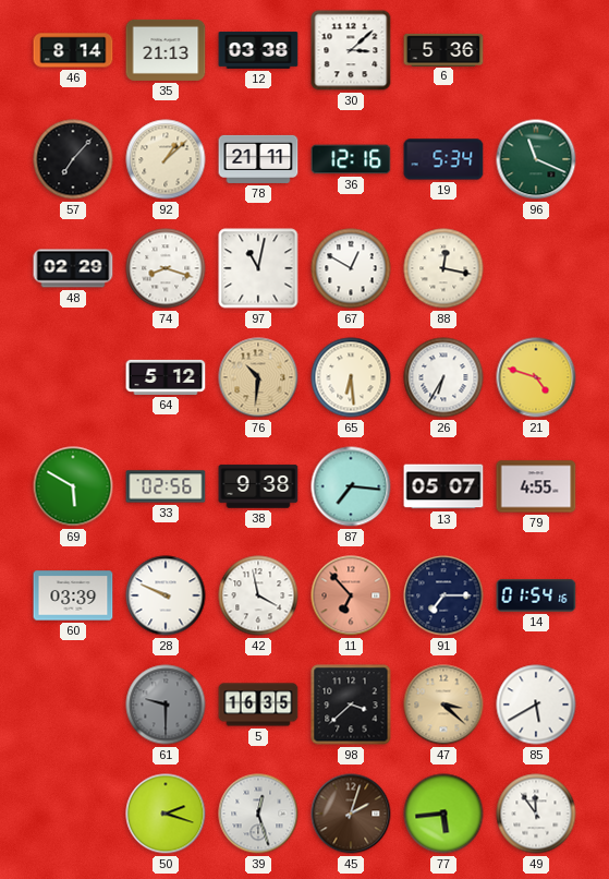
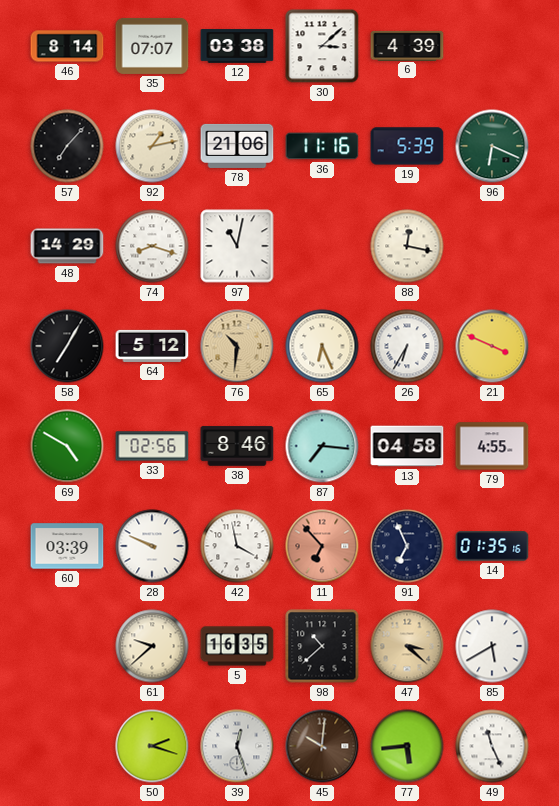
35: 21:13 -> 07:07
6: 5:36 -> 4:39
92: 1:08 -> 1:13
78: 21:11 -> 21:06
36: 12:16 -> 11:16
19: 5:34 -> 5:39
96: 11:19 -> 6:19
48: 02:29 -> 14:29
67: 12:50 -> none
58: none -> 7:05
65: 6:29 -> 6:26
21: 4:48 -> 3:49
69: 5:50 -> 4:50
38: 9:38 -> 8:46
13: 05:07 -> 04:58
91: 7:15 -> 6:56
14: 01:54 -> 01:35
61: 9:30 -> 9:38
61 dial: grey -> cream
98: 3:38 -> 10:38
45: 2:03 -> 10:01
49: 11:54 -> 11:26
